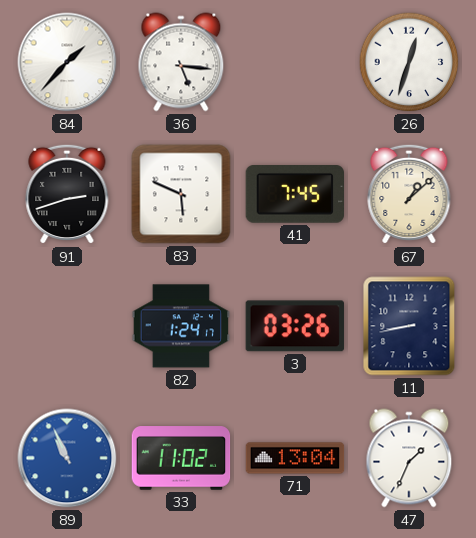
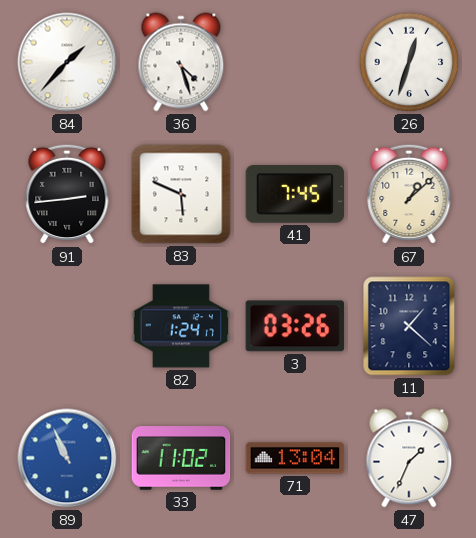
36: 5:16 -> 4:27
91: 2:42 -> 2:44
11: 8:43 -> 1:22
